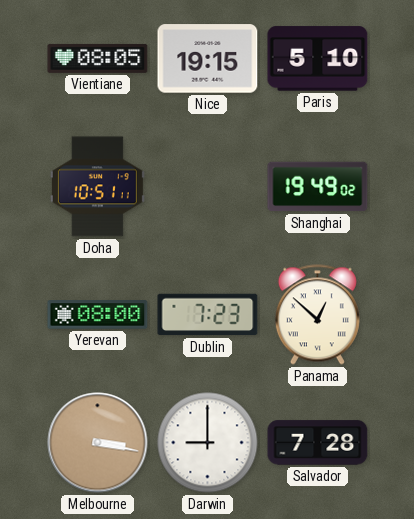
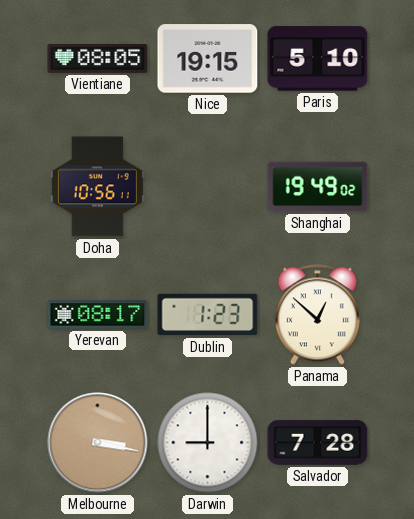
Doha: 10:51 -> 10:56
Yerevan: 08:00 -> 08:17
Dublin: 7:23 -> 1:23
